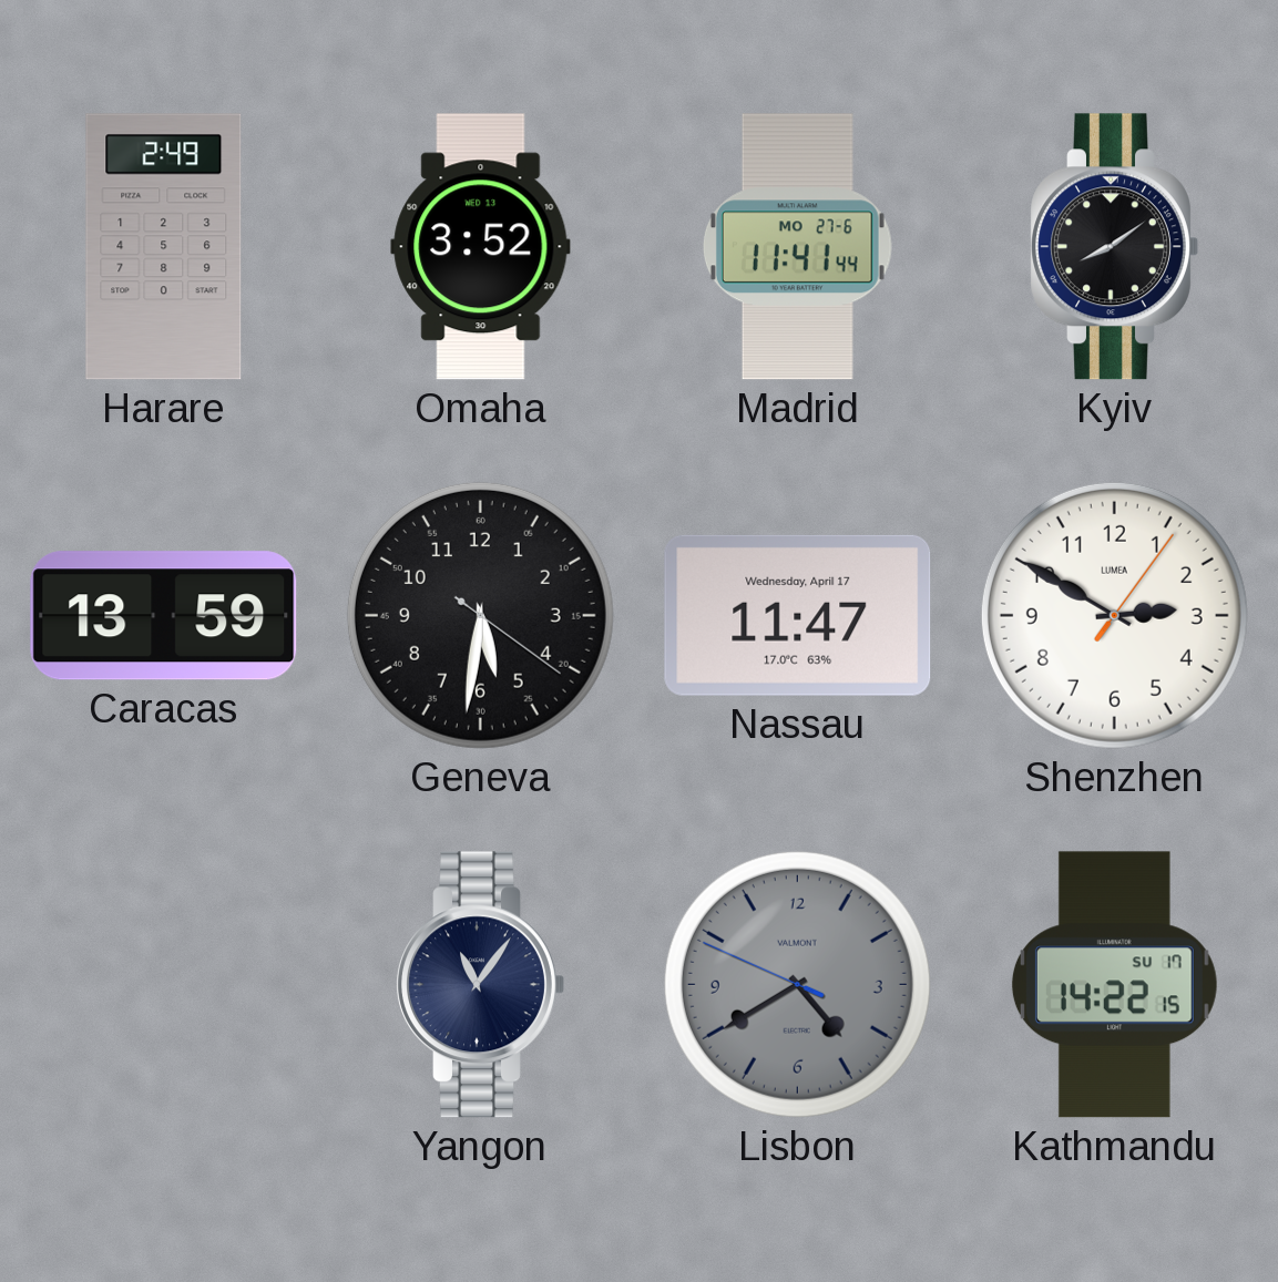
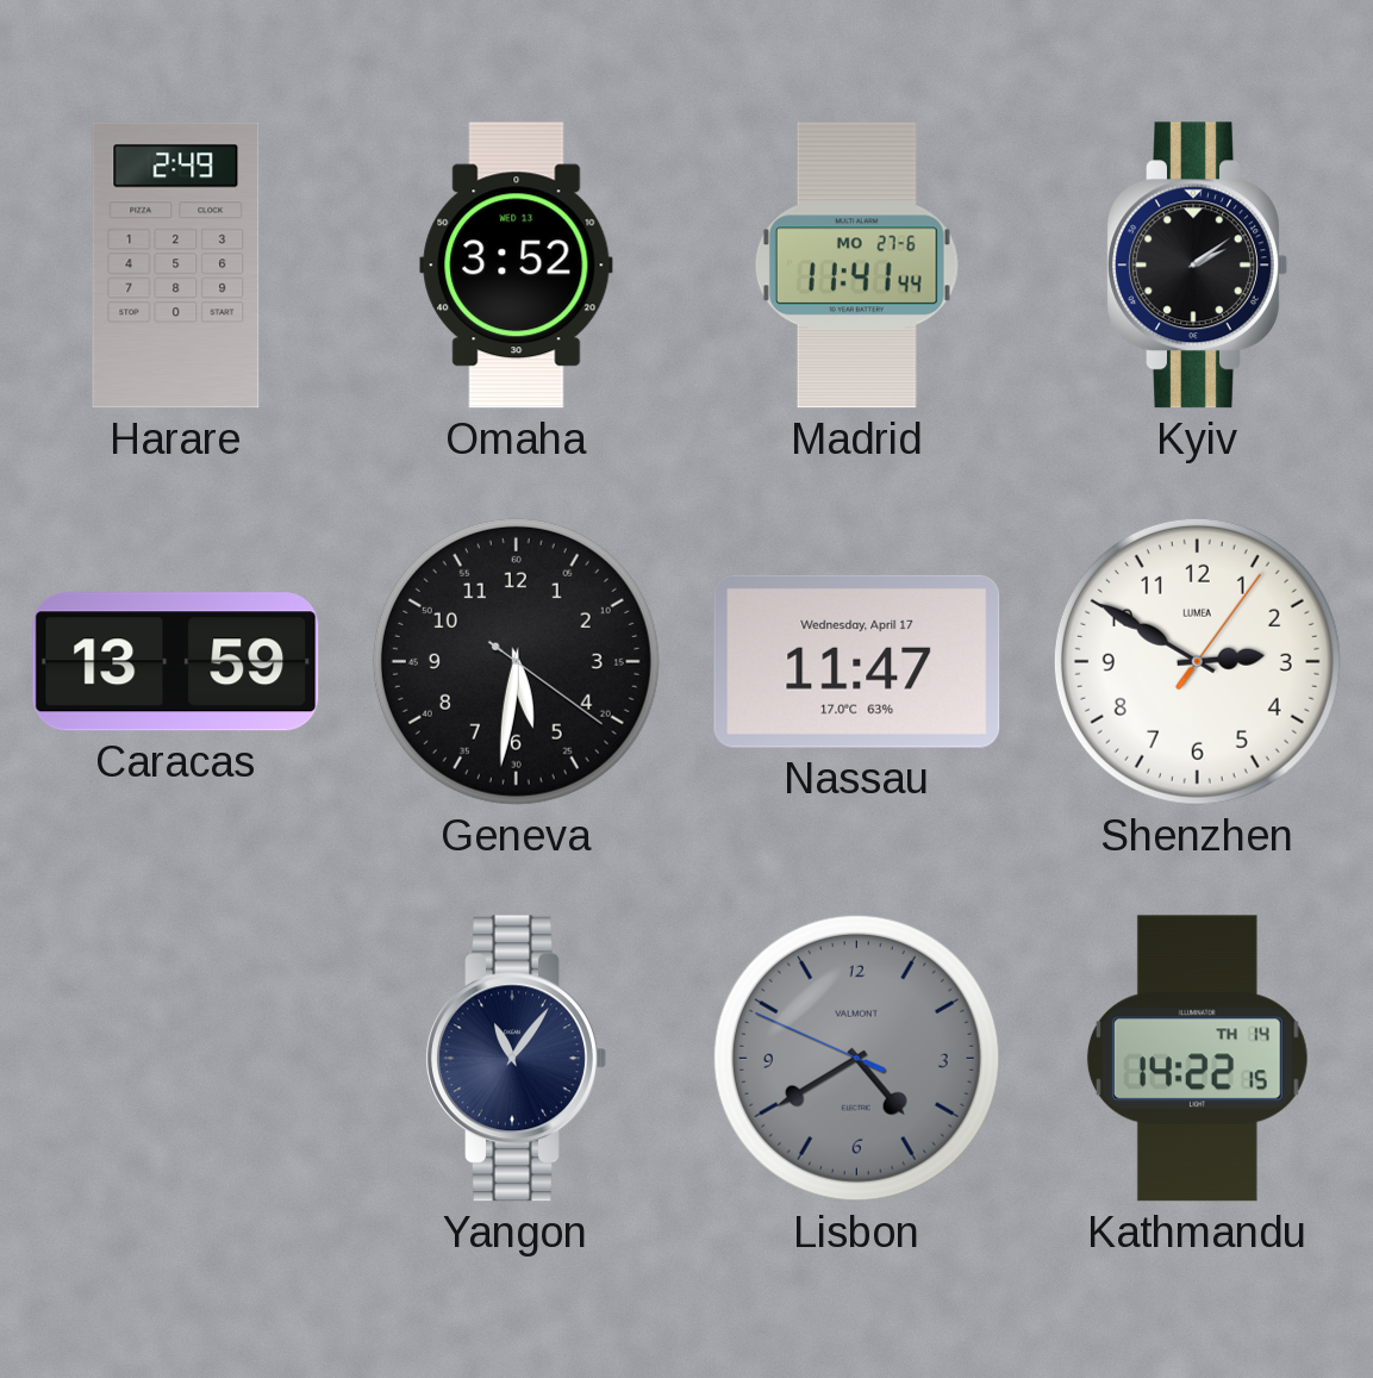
Kyiv: 8:09 -> 2:09
Kathmandu date: SU 17 -> TH 14
